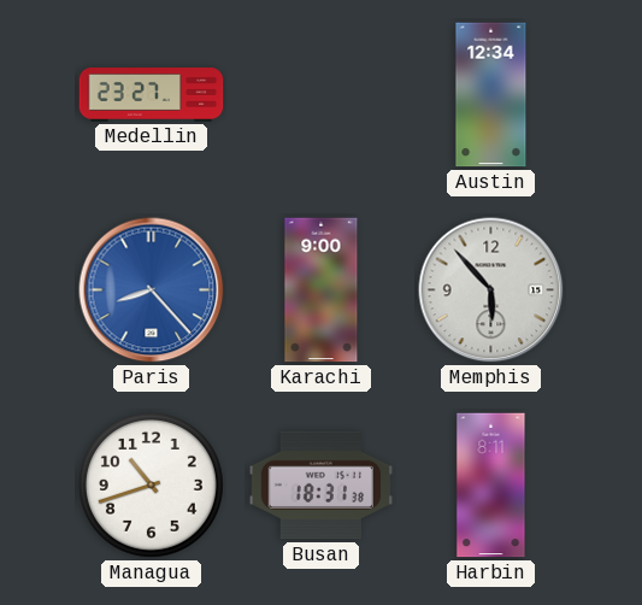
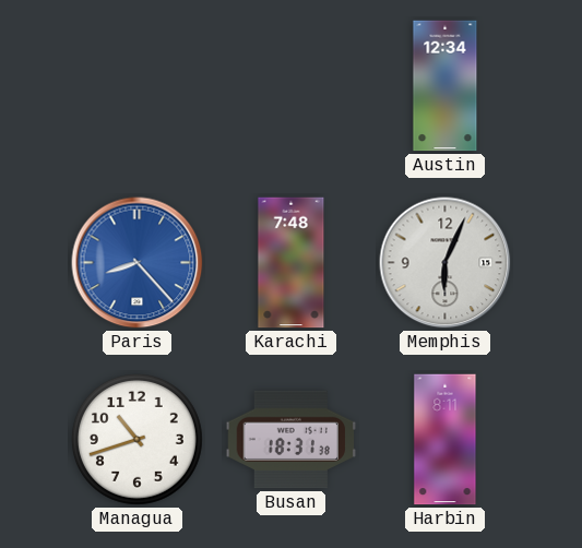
Medellin: 23:27 -> none
Karachi: 9:00 -> 7:48
Memphis: 5:53 -> 6:04
